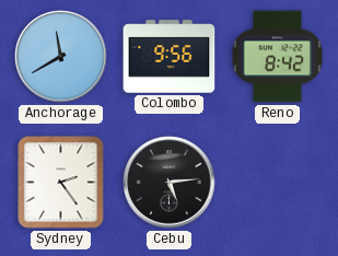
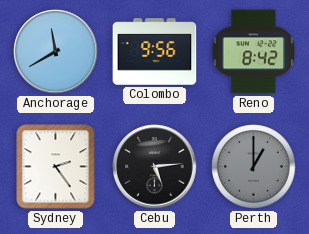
Perth: none -> 1:00
